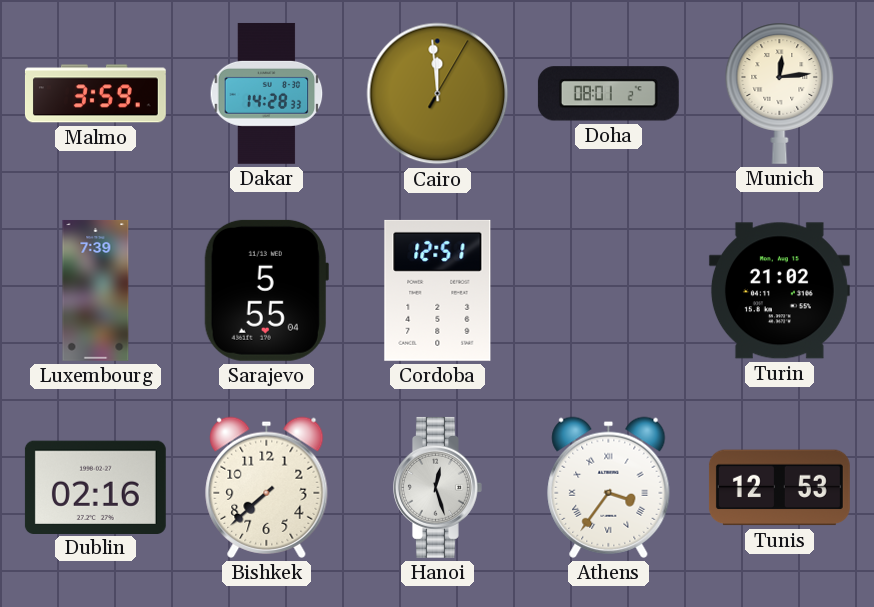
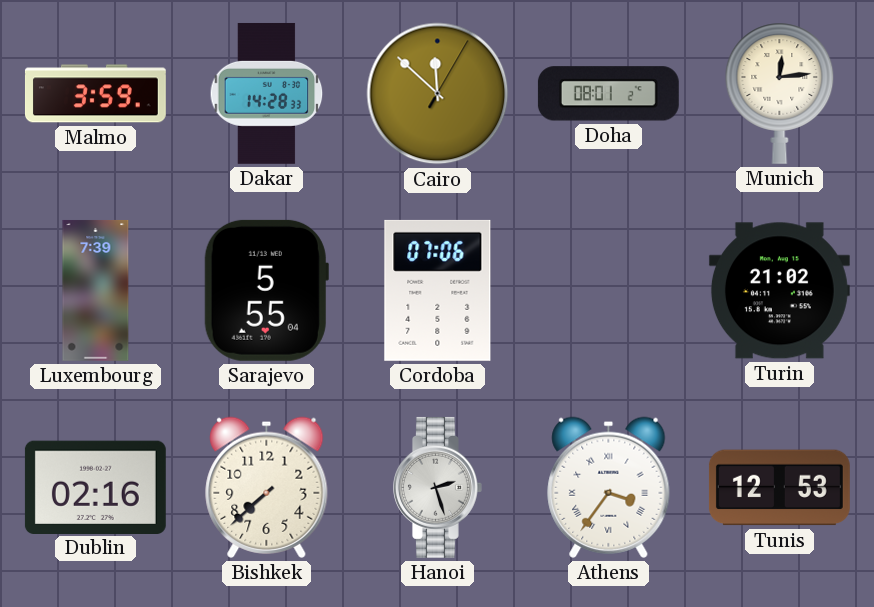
Cairo: 11:59 -> 11:52
Cordoba: 12:51 -> 07:06
Hanoi: 12:27 -> 2:27
